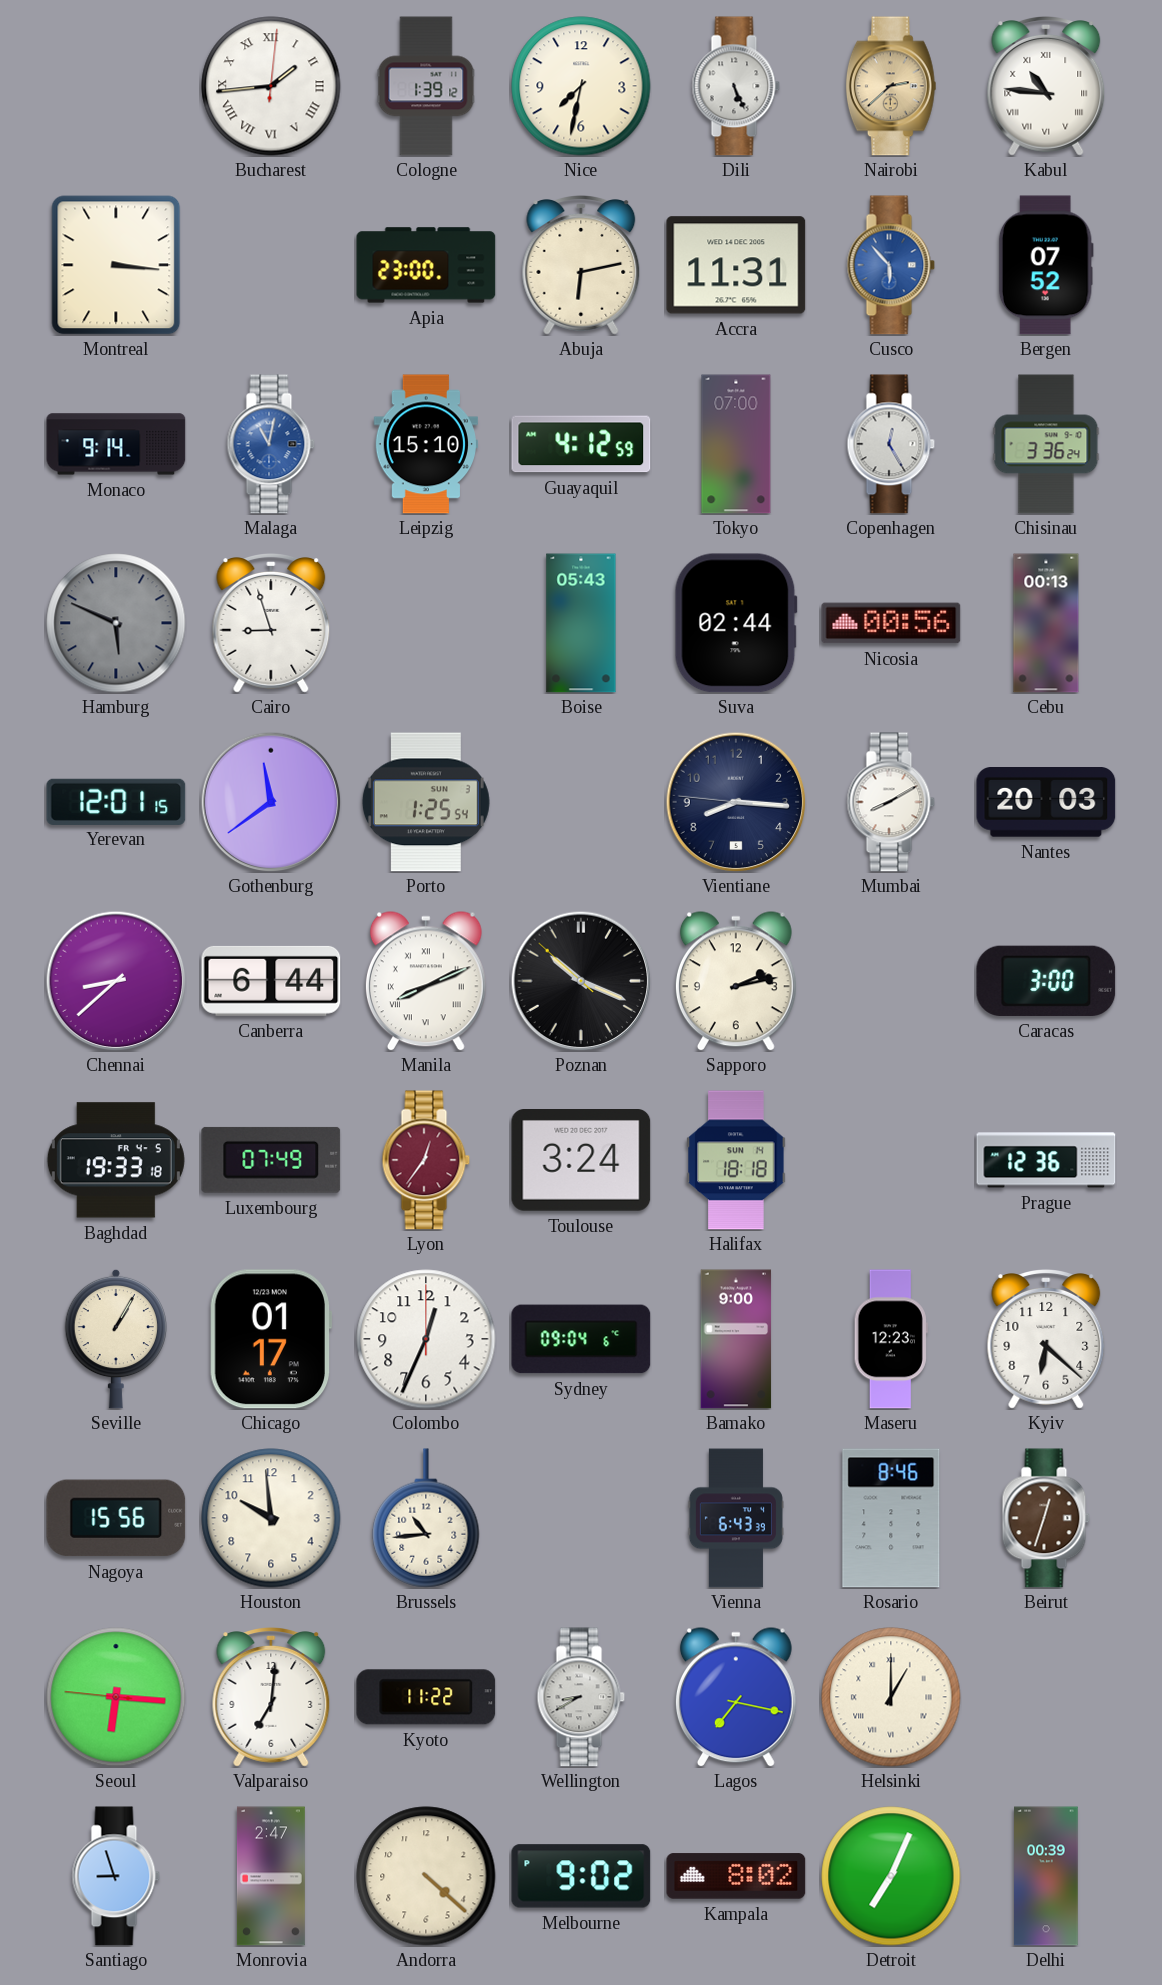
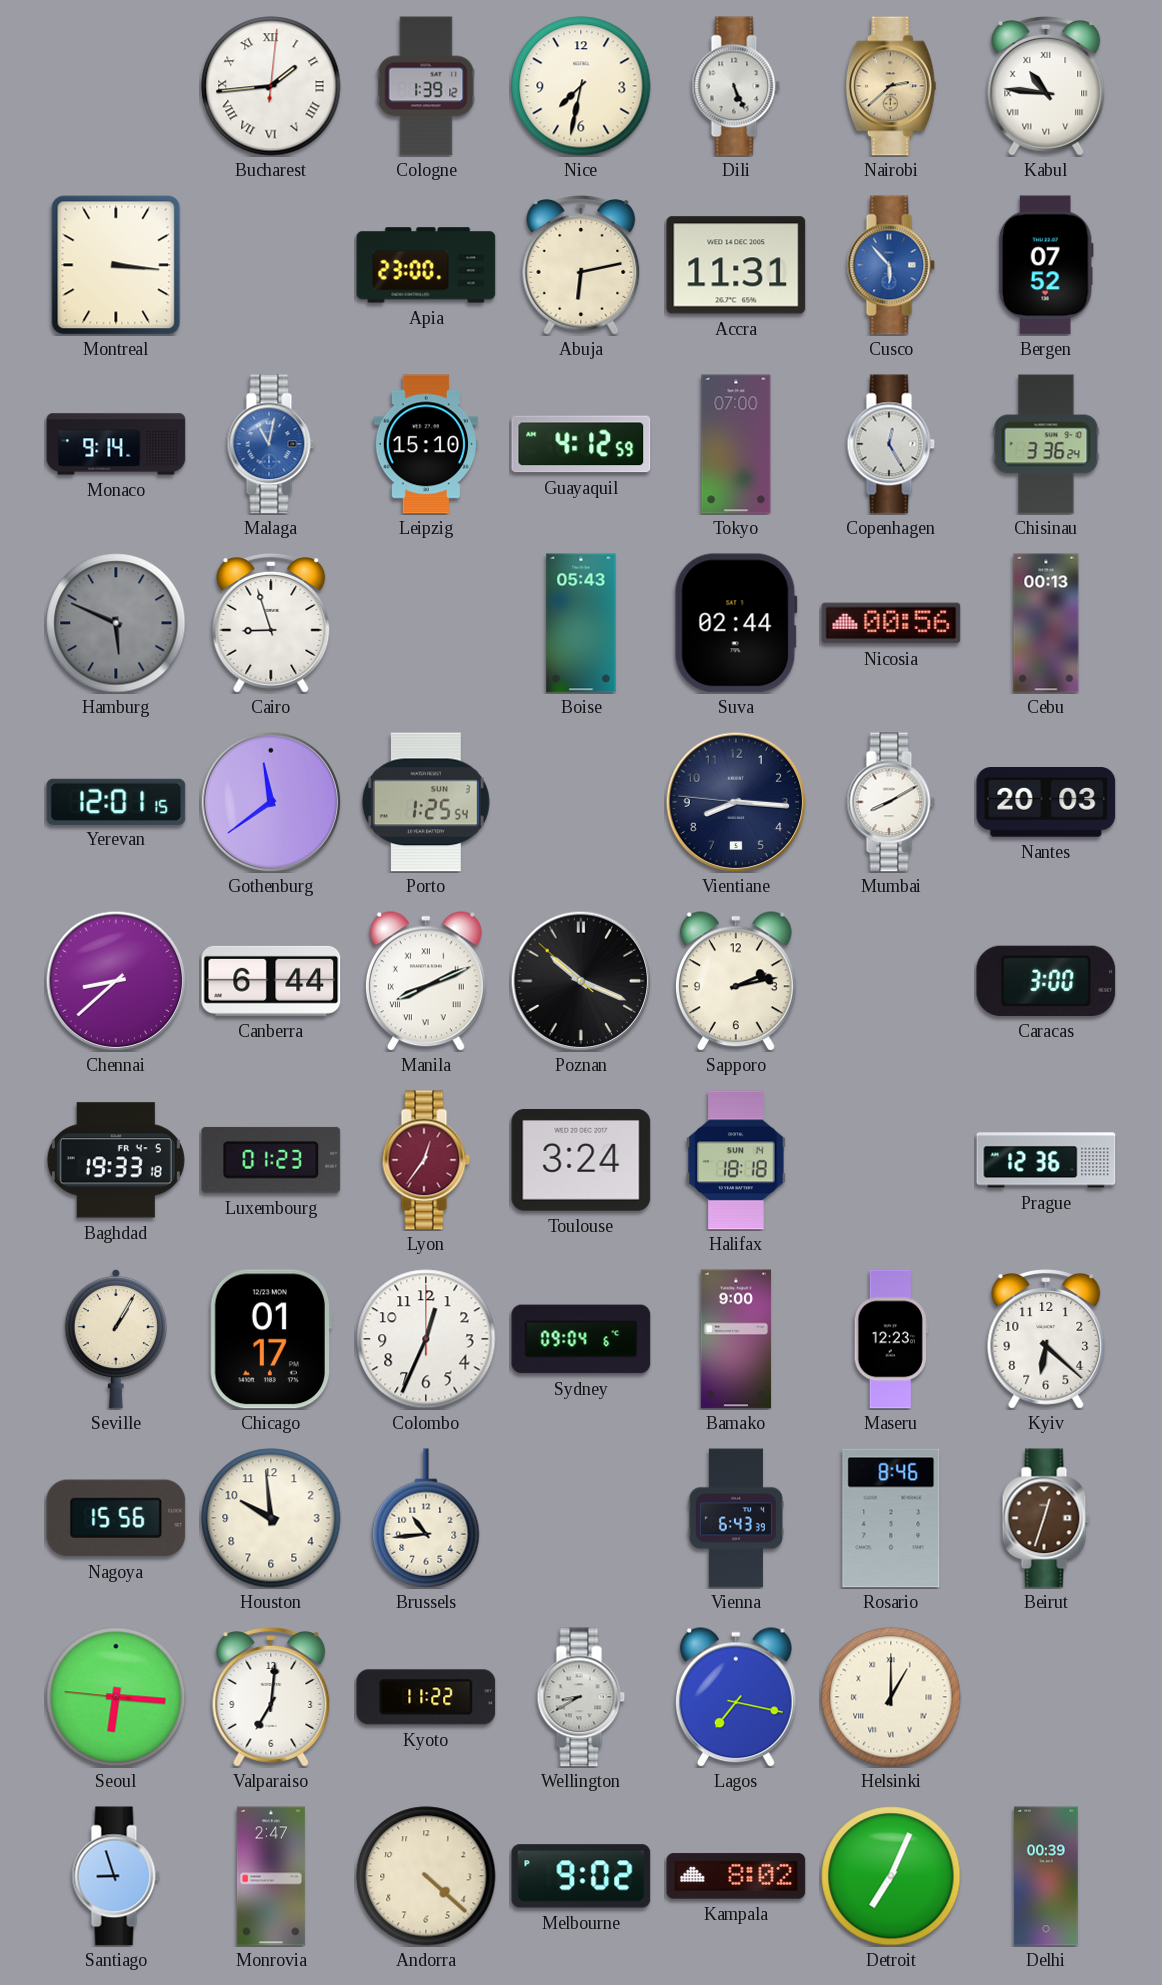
Luxembourg: 07:49 -> 01:23
